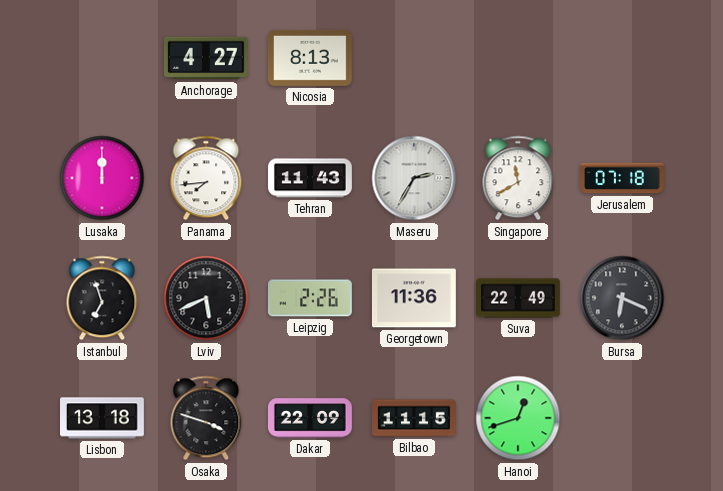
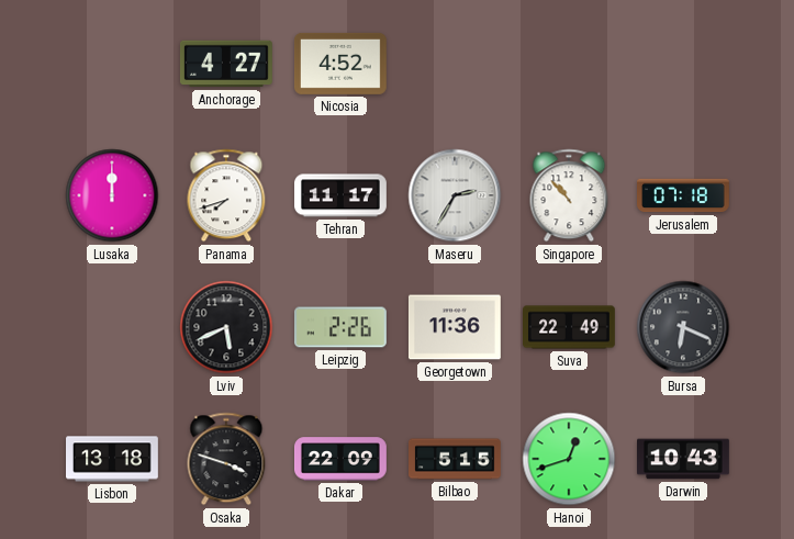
Nicosia: 8:13 -> 4:52
Panama: 7:44 -> 7:42
Tehran: 11:43 -> 11:17
Singapore: 11:40 -> 10:53
Istanbul: 6:57 -> none
Bilbao: 11:15 -> 5:15
Darwin: none -> 10:43
